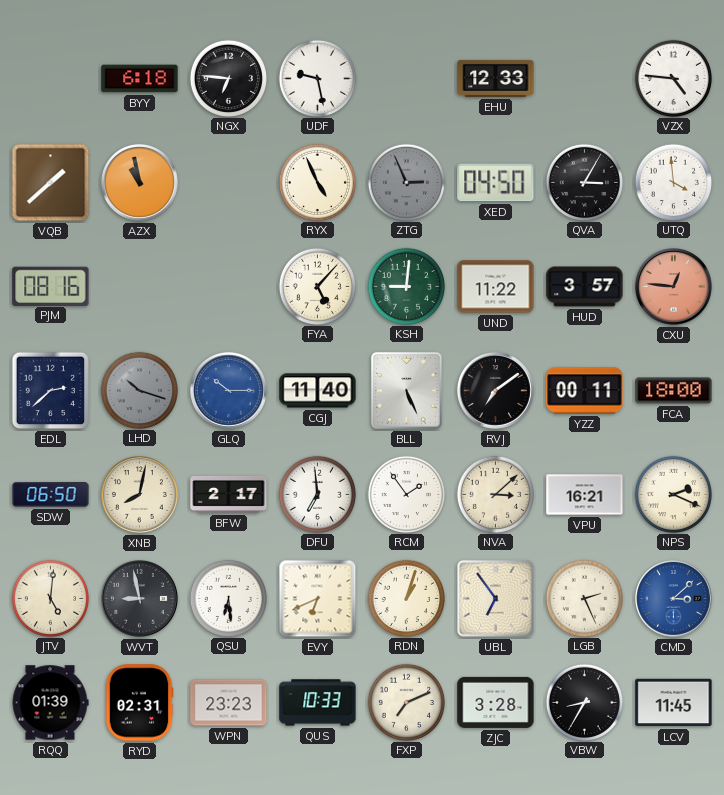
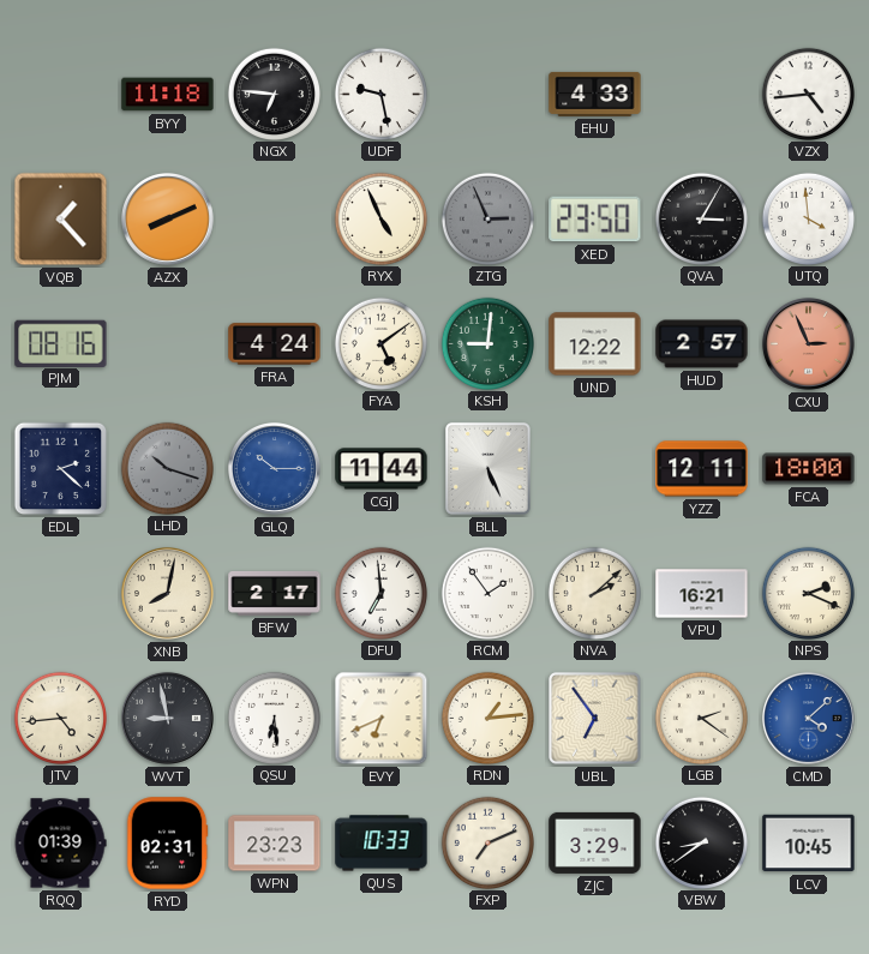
BYY: 6:18 -> 11:18
EHU: 12:33 -> 4:33
VZX: 4:46 -> 4:44
VQB: 1:38 -> 1:23
AZX: 10:58 -> 8:11
XED: 04:50 -> 23:50
FRA: none -> 4:24
FYA: 5:07 -> 5:09
UND: 11:22 -> 12:22
HUD: 3:57 -> 2:57
CXU: 12:46 -> 2:56
EDL: 2:38 -> 2:22
CGJ: 11:40 -> 11:44
RVJ: 7:09 -> none
YZZ: 00:11 -> 12:11
SDW: 06:50 -> none
NVA: 3:08 -> 2:08
JTV: 5:01 -> 4:44
RDN: 1:03 -> 1:14
LGB: 2:26 -> 2:21
CMD: 3:08 -> 4:08
ZJC: 3:28 -> 3:29
VBW: 8:35 -> 8:39
LCV: 11:45 -> 10:45
